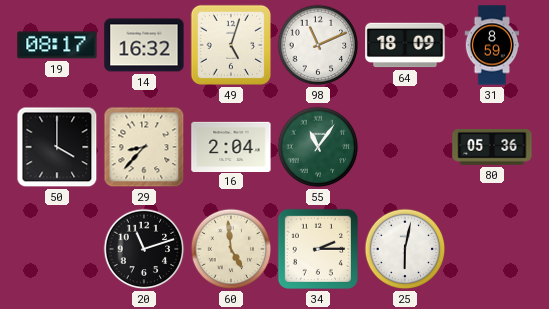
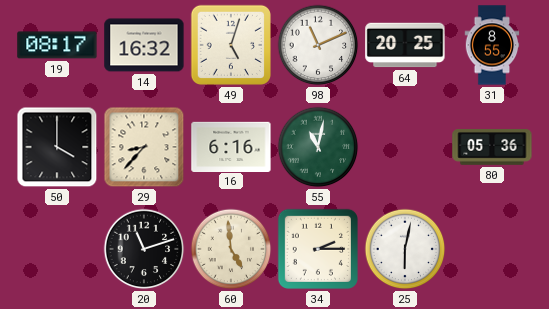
64: 18:09 -> 20:25
31: 8:59 -> 8:55
16: 2:04 -> 6:16
55: 11:06 -> 11:02
